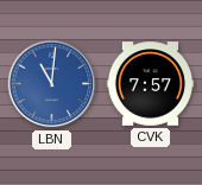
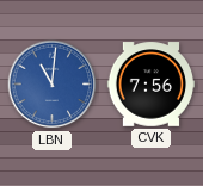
CVK: 7:57 -> 7:56
